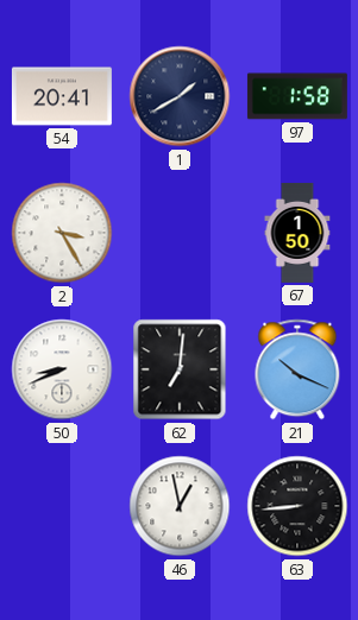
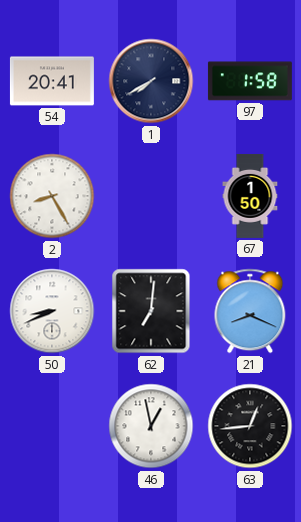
1: 1:40 -> 7:40
2: 3:25 -> 8:25
21: 10:19 -> 8:19
63: 8:44 -> 12:44
